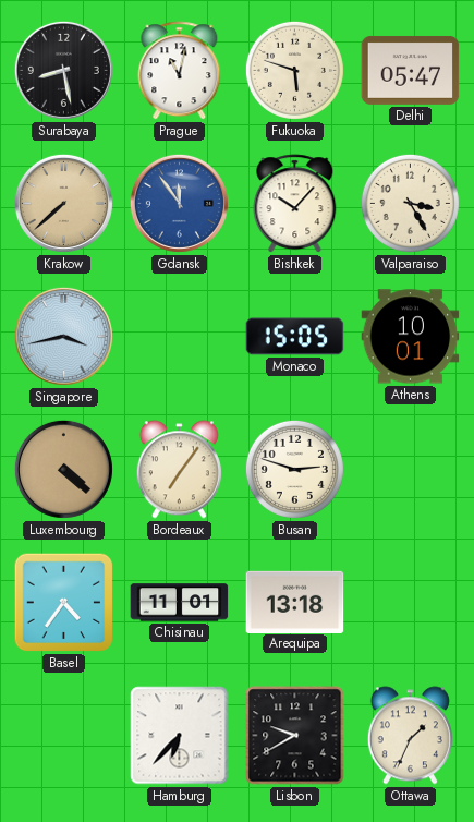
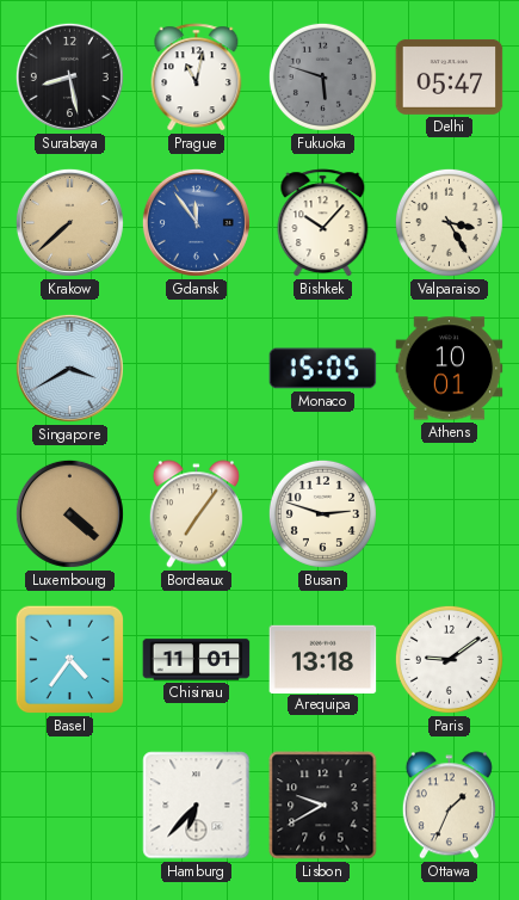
Fukuoka dial: cream -> grey
Singapore: 3:43 -> 3:40
Paris: none -> 9:09
